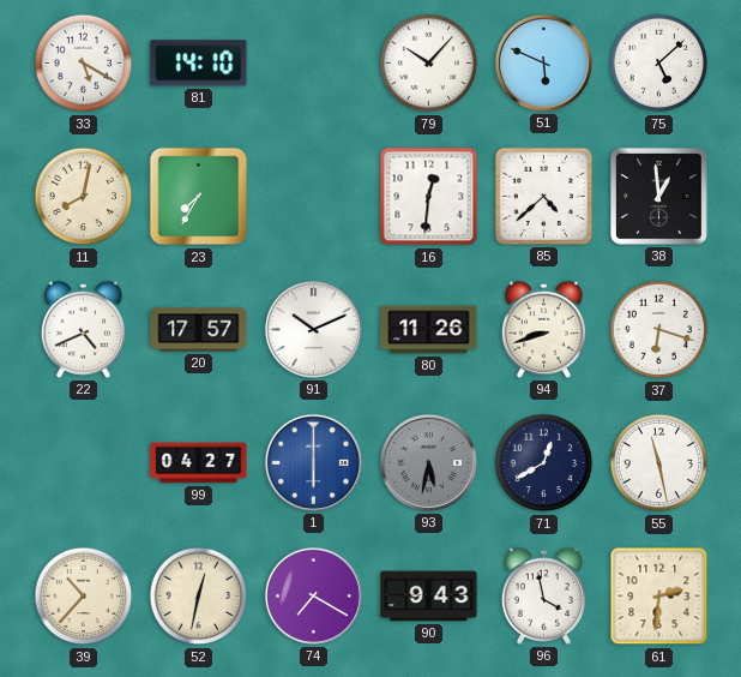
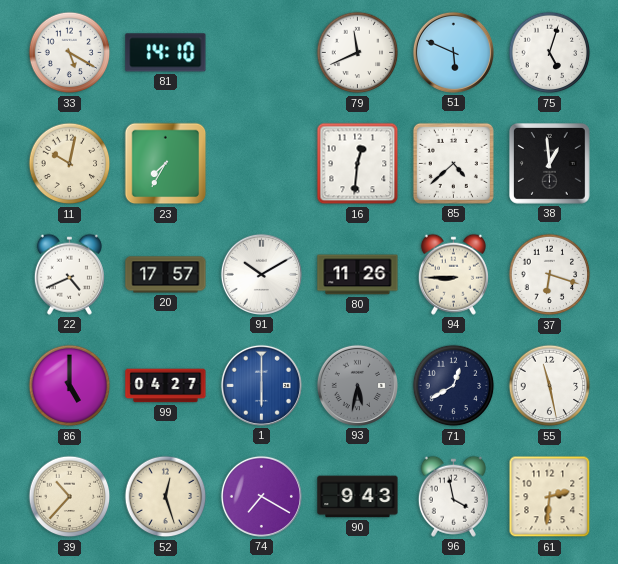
79: 10:07 -> 11:41
75: 5:08 -> 5:03
11: 8:02 -> 10:02
91: 10:11 -> 10:10
94: 8:42 -> 8:45
86: none -> 5:00
52: 12:32 -> 12:27
